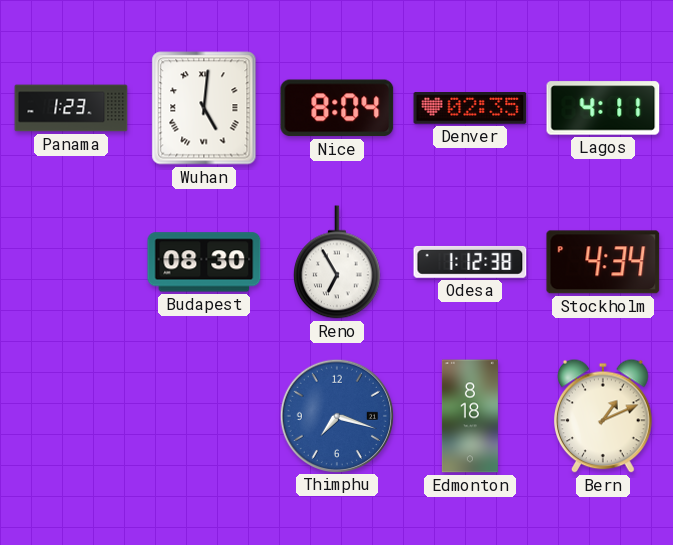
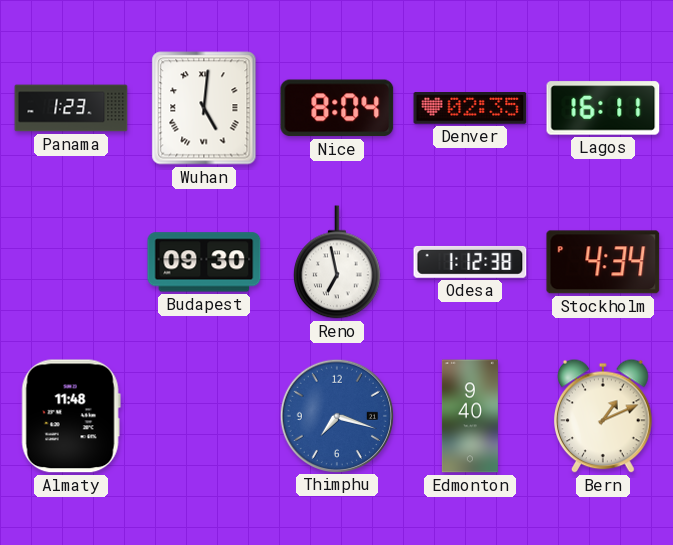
Lagos: 4:11 -> 16:11
Budapest: 08:30 -> 09:30
Reno: 6:55 -> 6:58
Almaty: none -> 11:48
Edmonton: 8:18 -> 9:40
